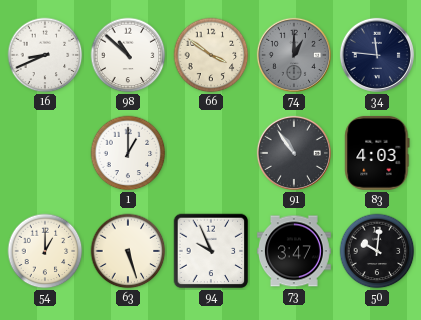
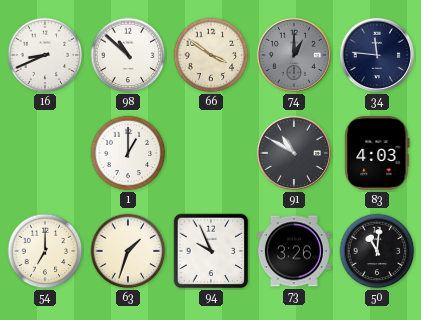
91: 10:54 -> 10:50
54: 1:00 -> 7:00
63: 5:27 -> 1:33
73: 3:47 -> 3:26
50: 10:01 -> 11:01
